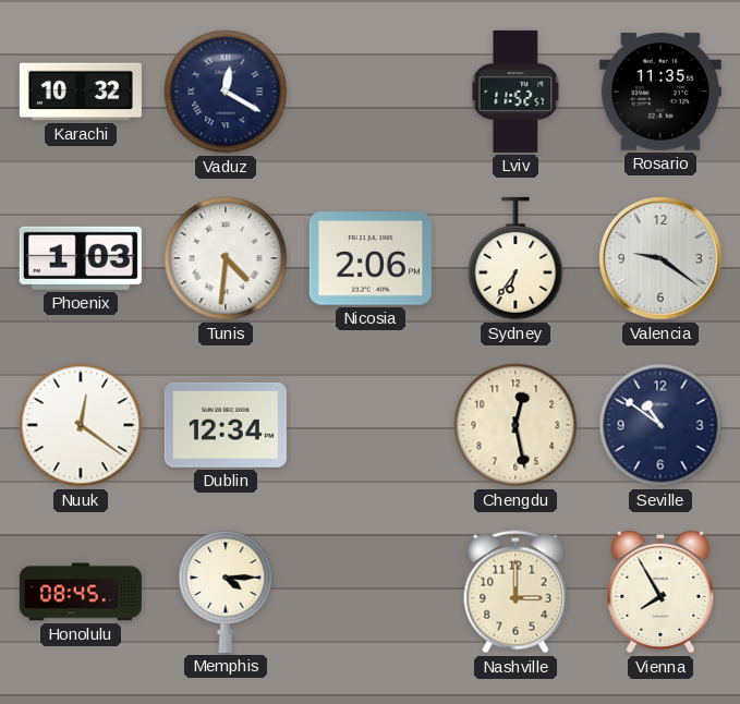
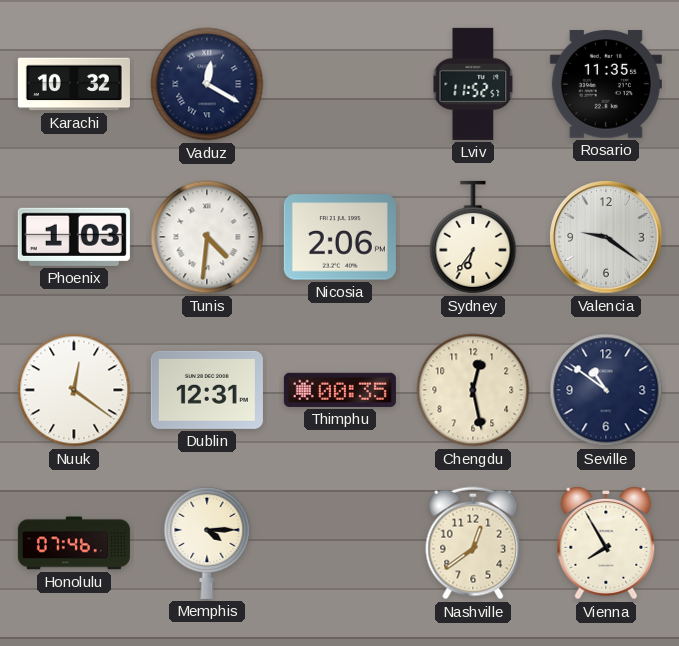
Dublin: 12:34 -> 12:31
Thimphu: none -> 00:35
Honolulu: 08:45 -> 07:46
Nashville: 3:00 -> 12:39
